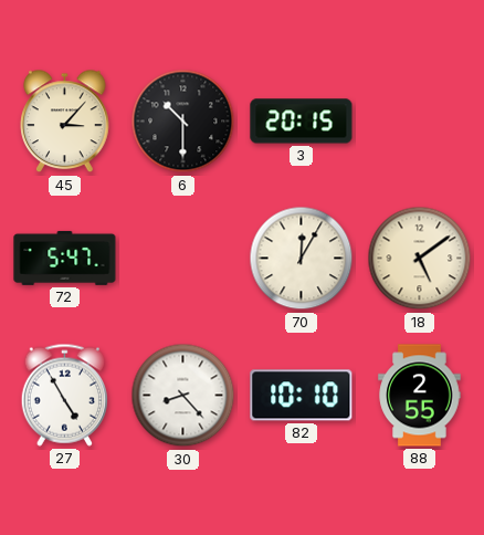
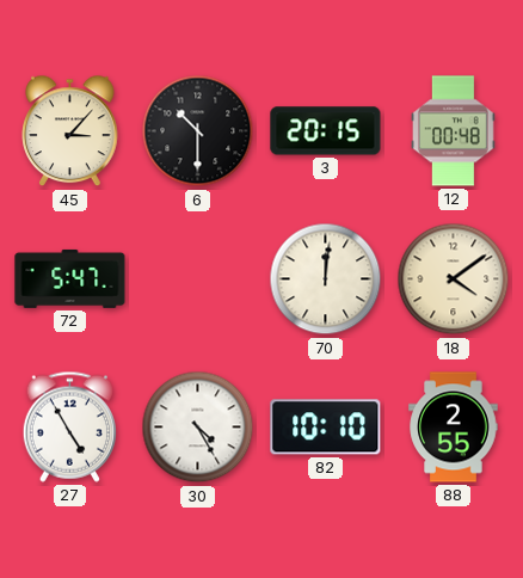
12: none -> 00:48
70: 12:05 -> 12:01
18: 5:09 -> 4:09
30: 8:23 -> 4:25
